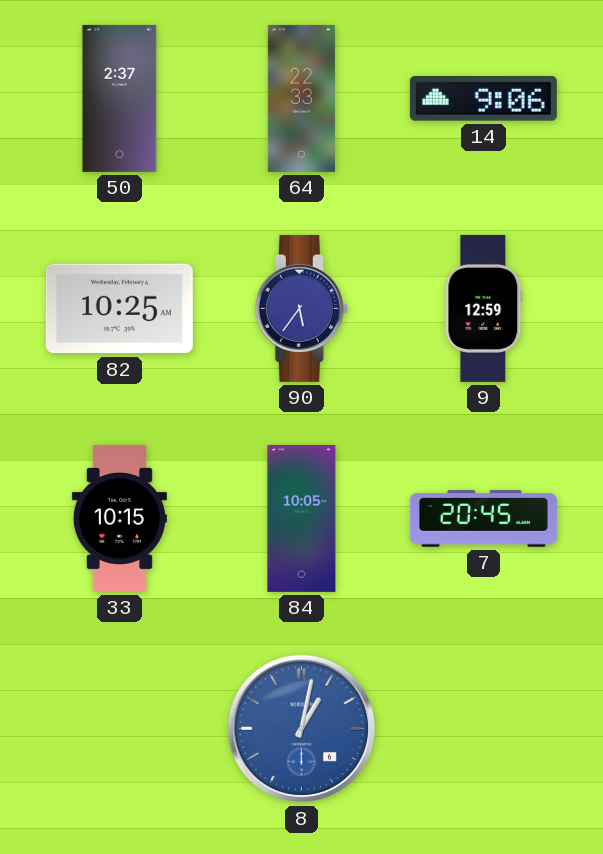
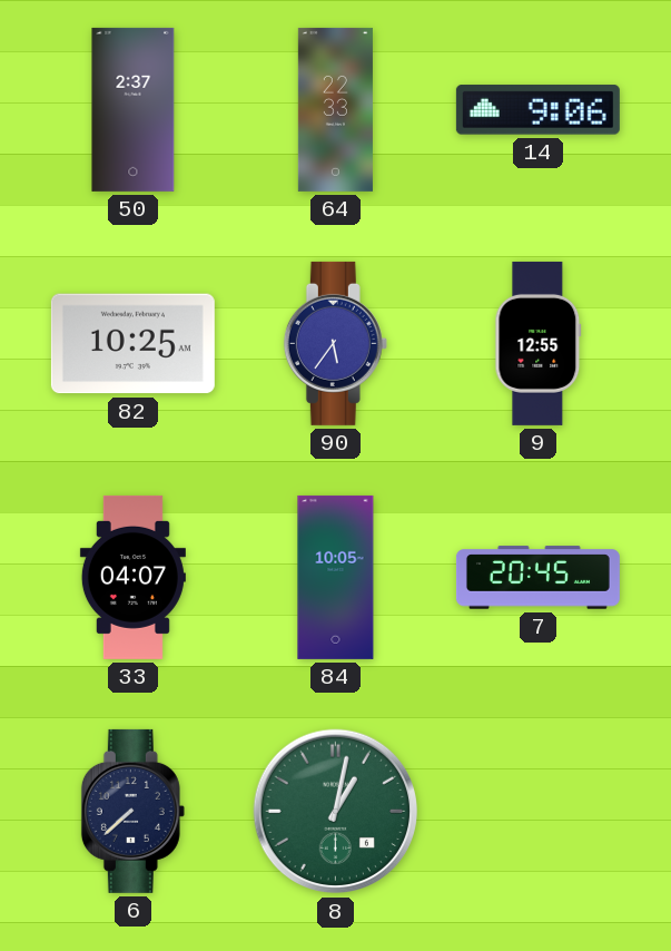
9: 12:59 -> 12:55
33: 10:15 -> 04:07
6: none -> 7:38
8 dial: blue -> green
